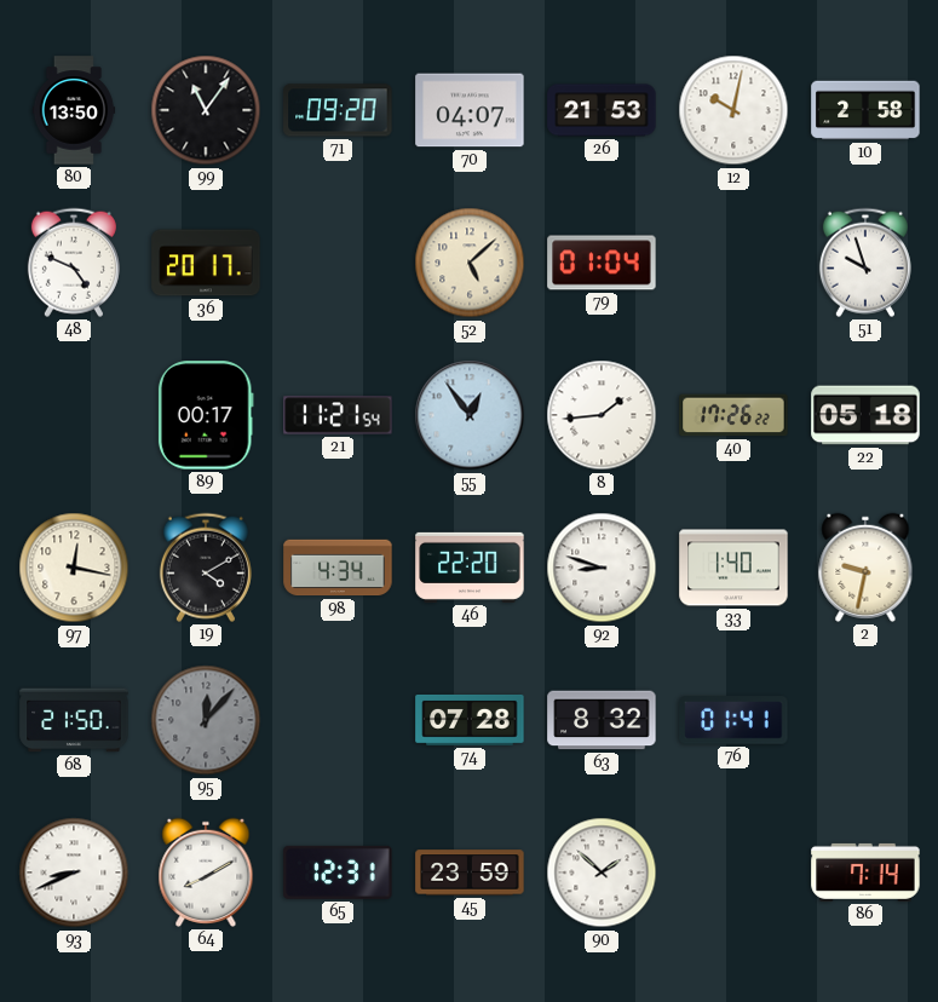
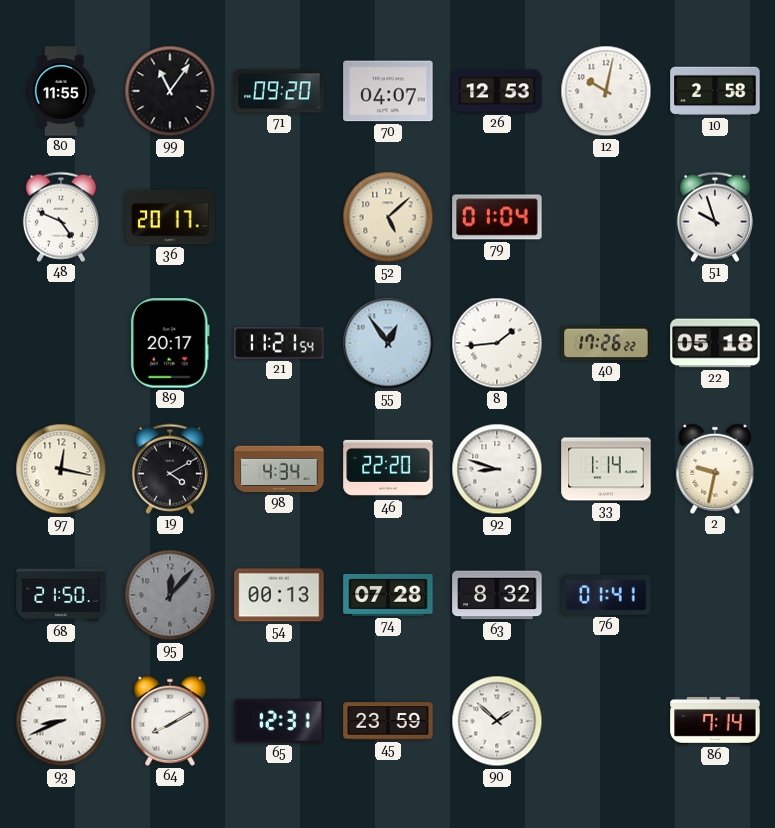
80: 13:50 -> 11:55
26: 21:53 -> 12:53
89: 00:17 -> 20:17
33: 1:40 -> 1:14
54: none -> 00:13
